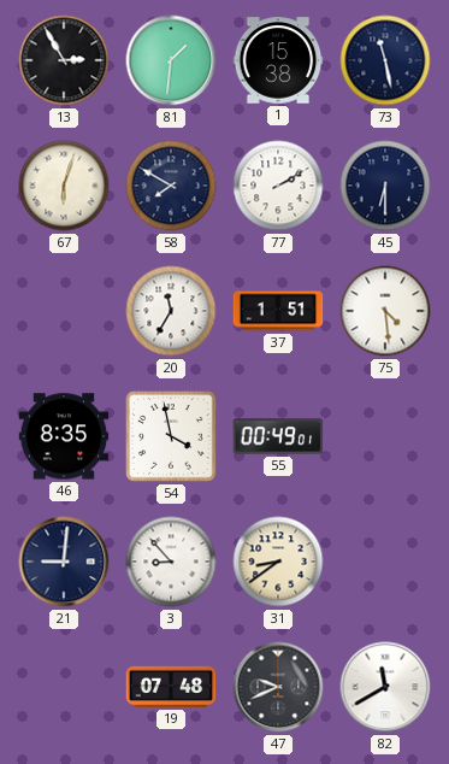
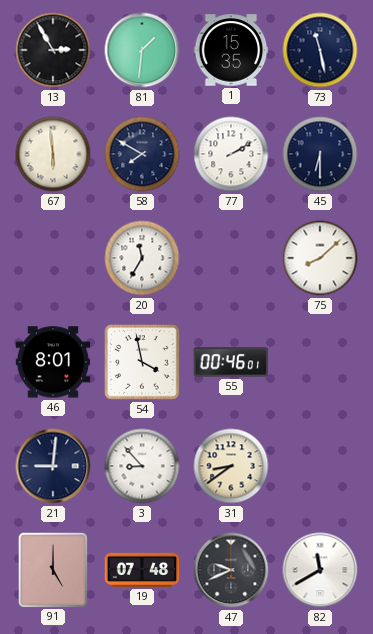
1: 15:38 -> 15:35
67: 6:03 -> 5:59
37: 1:51 -> none
75: 4:29 -> 8:08
46: 8:35 -> 8:01
55: 00:49 -> 00:46
91: none -> 5:00
